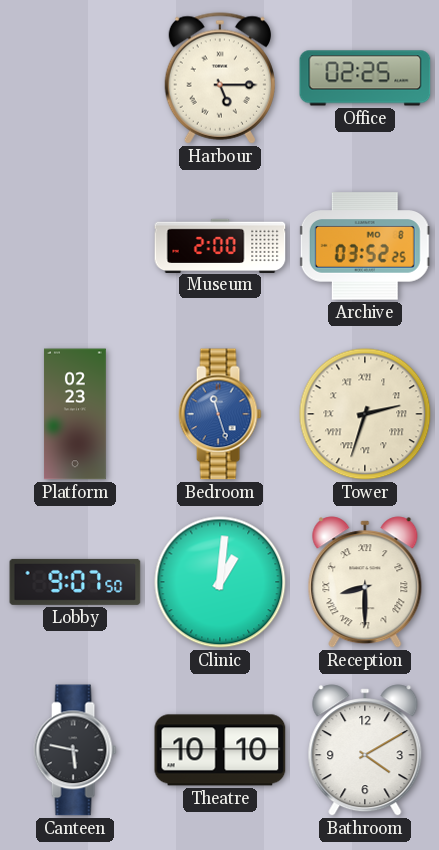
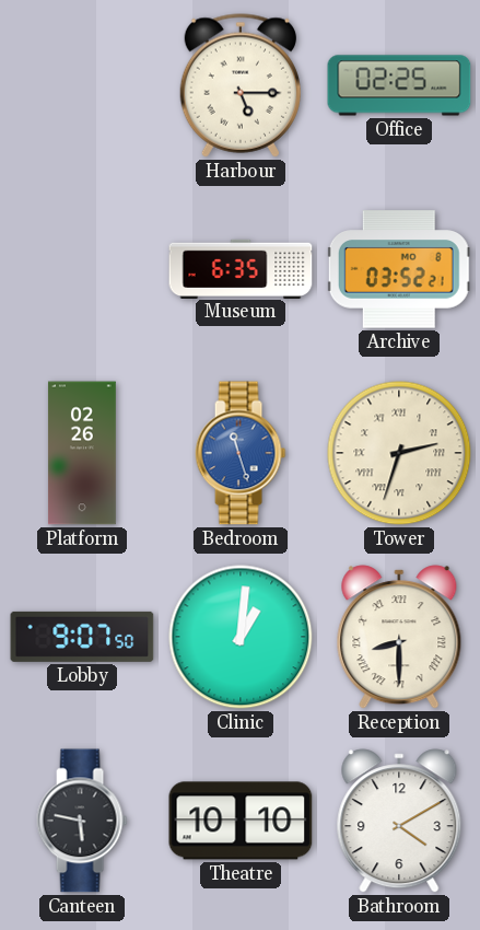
Museum: 2:00 -> 6:35
Archive: 03:52:25 -> 03:52:21
Platform: 02:23 -> 02:26
